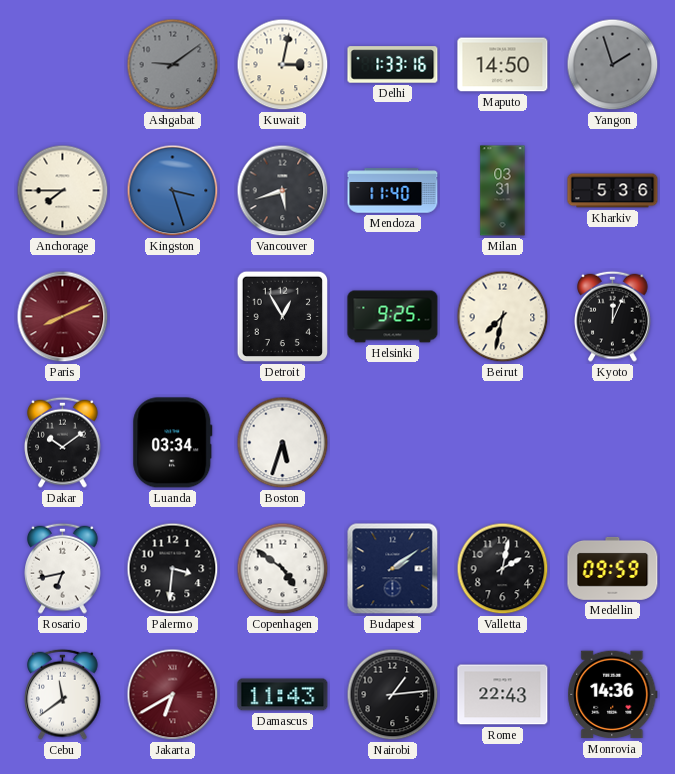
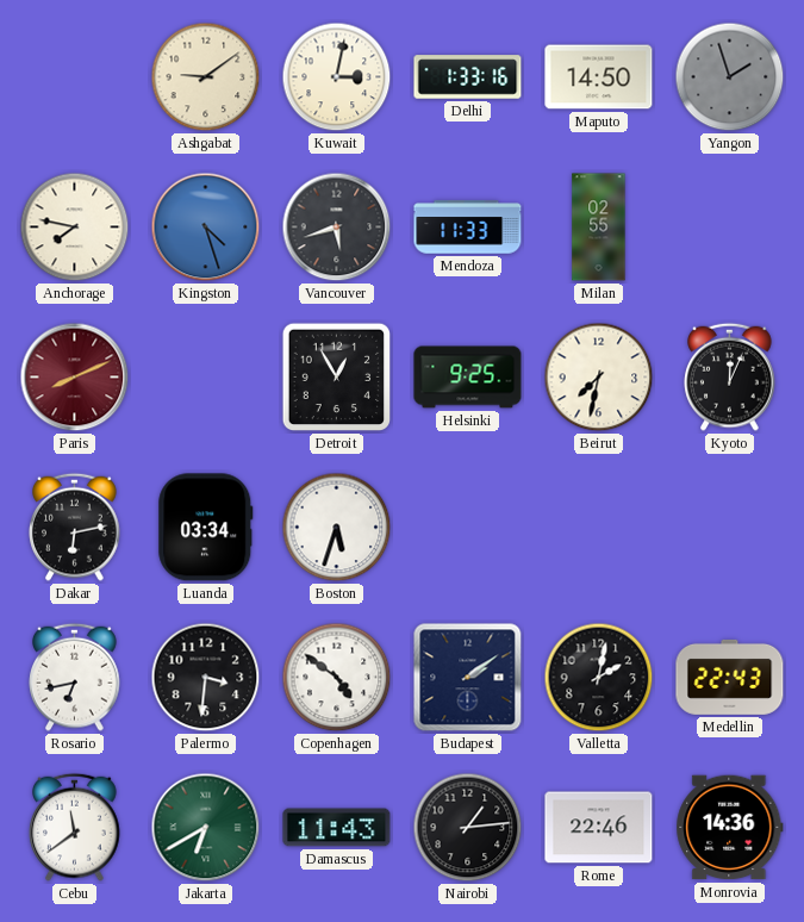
Ashgabat dial: grey -> cream
Anchorage: 7:45 -> 7:47
Kingston: 3:27 -> 4:27
Mendoza: 11:40 -> 11:33
Milan: 03:31 -> 02:55
Kharkiv: 5:36 -> none
Dakar: 10:09 -> 6:13
Medellin: 09:59 -> 22:43
Jakarta dial: burgundy -> green
Rome: 22:43 -> 22:46
